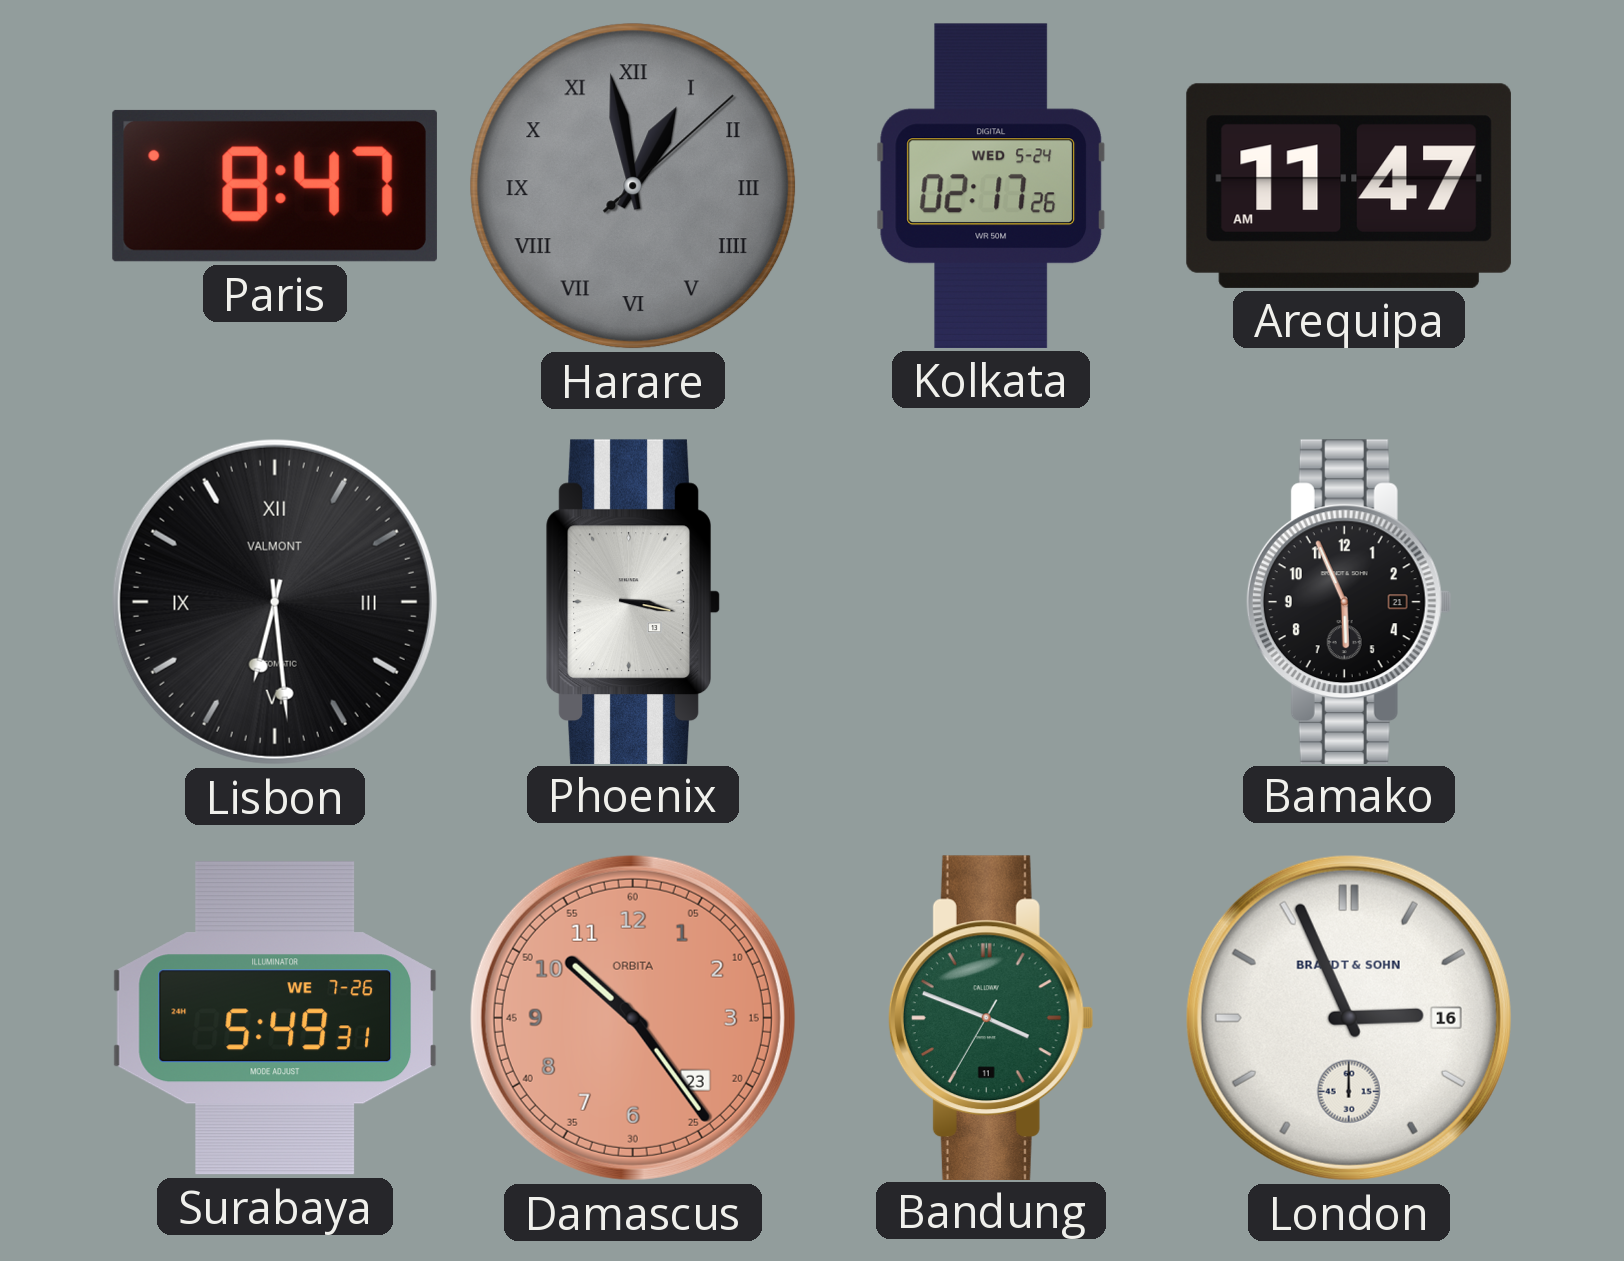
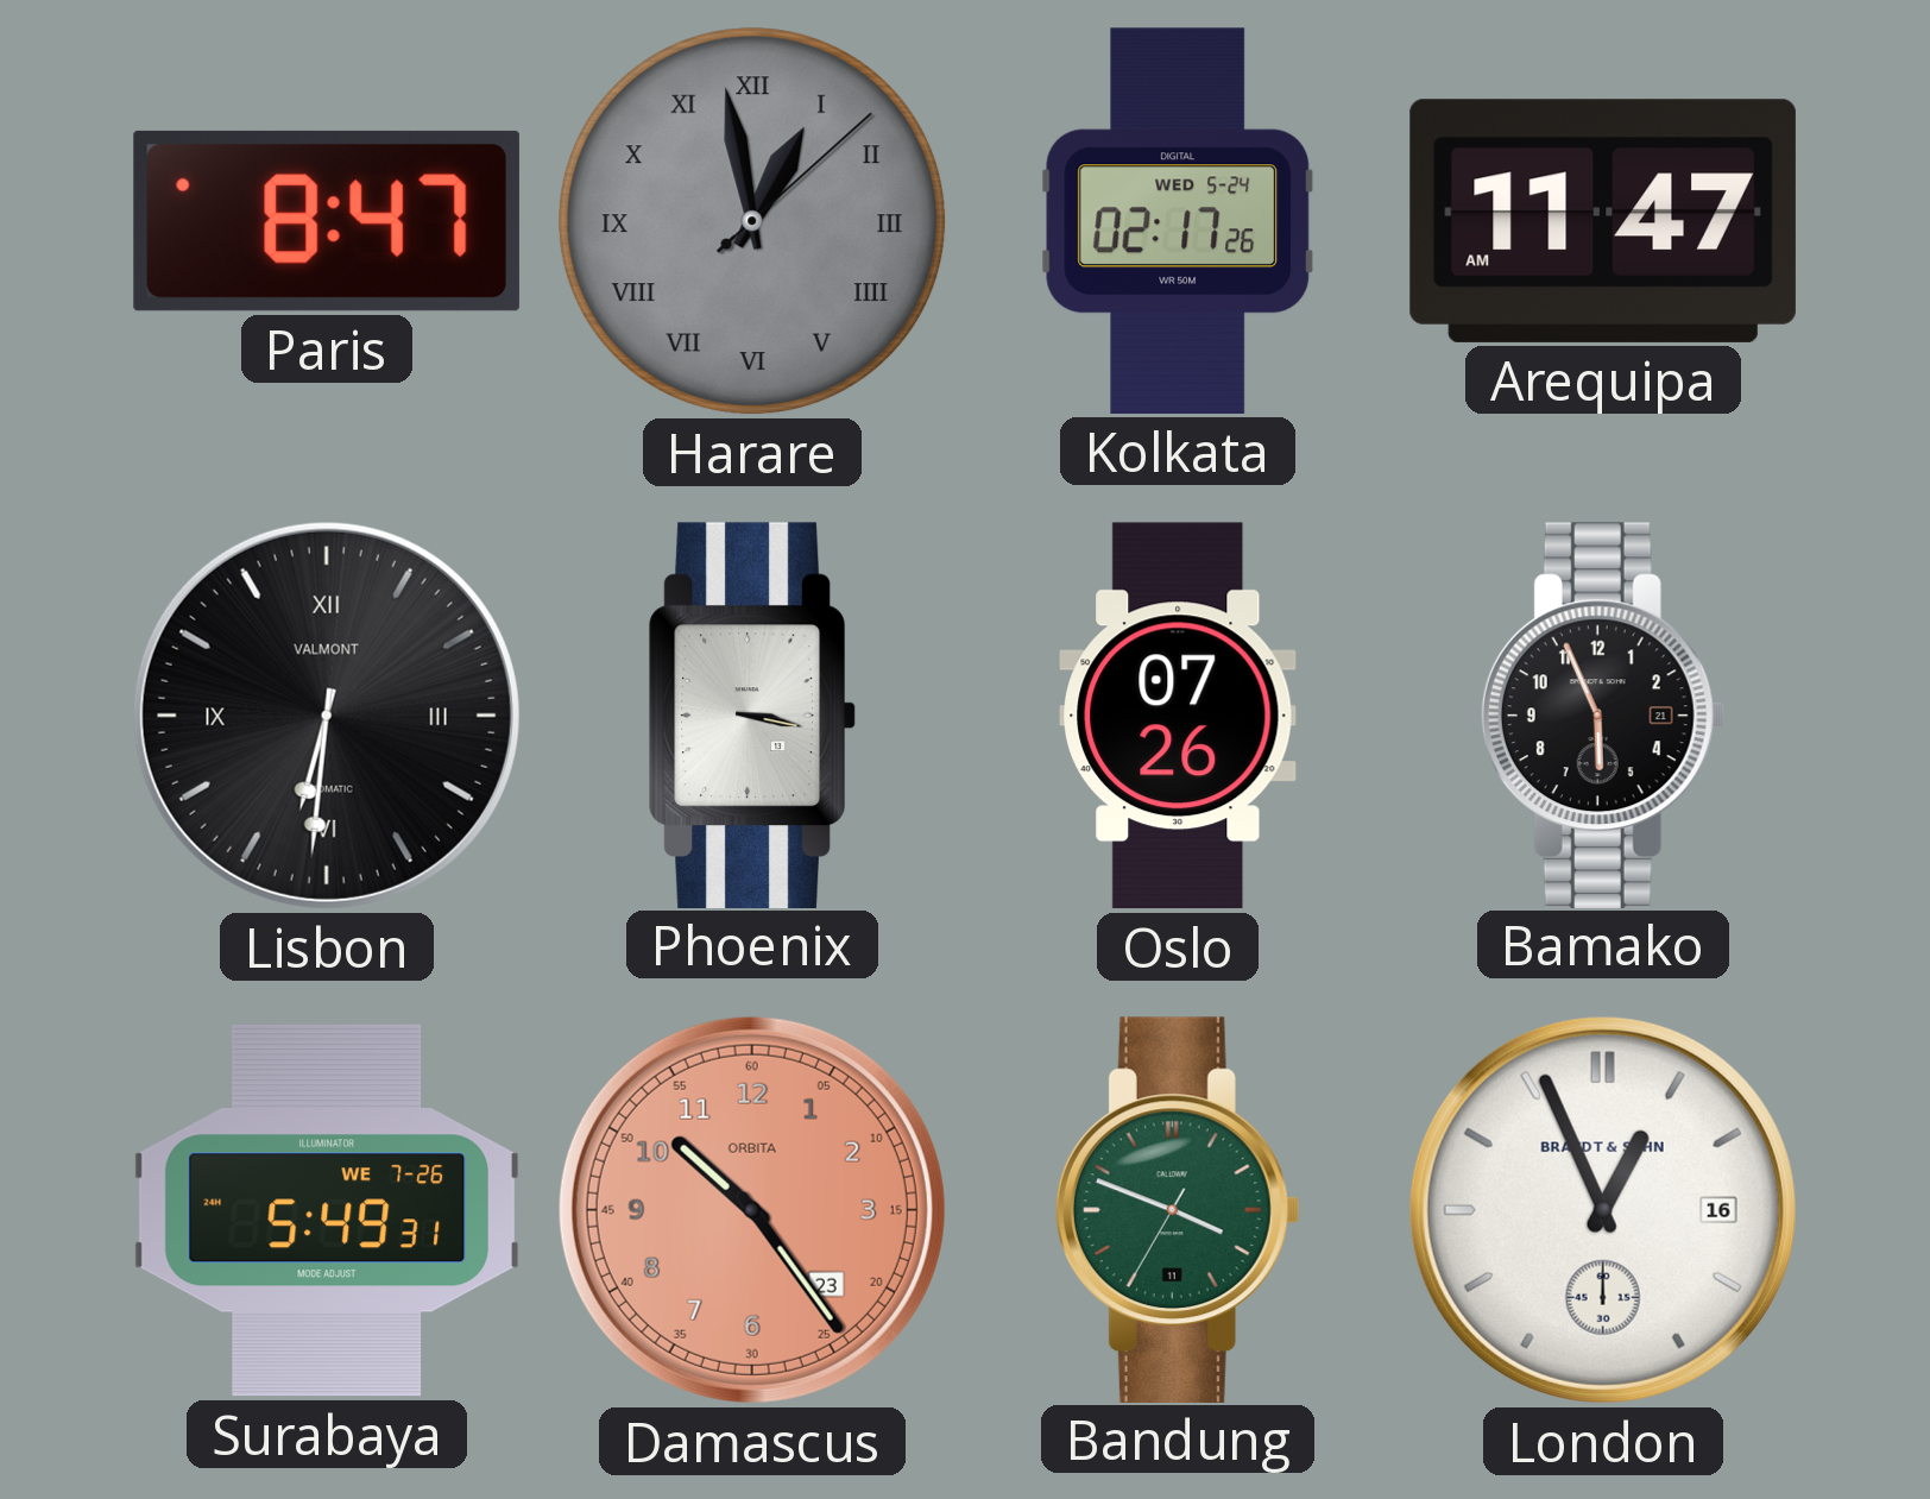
Lisbon: 6:29 -> 6:31
Oslo: none -> 07:26
London: 2:56 -> 12:56
